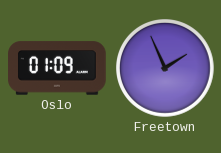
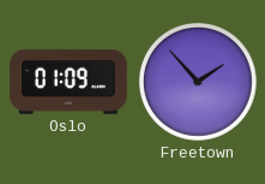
Freetown: 1:56 -> 1:53
